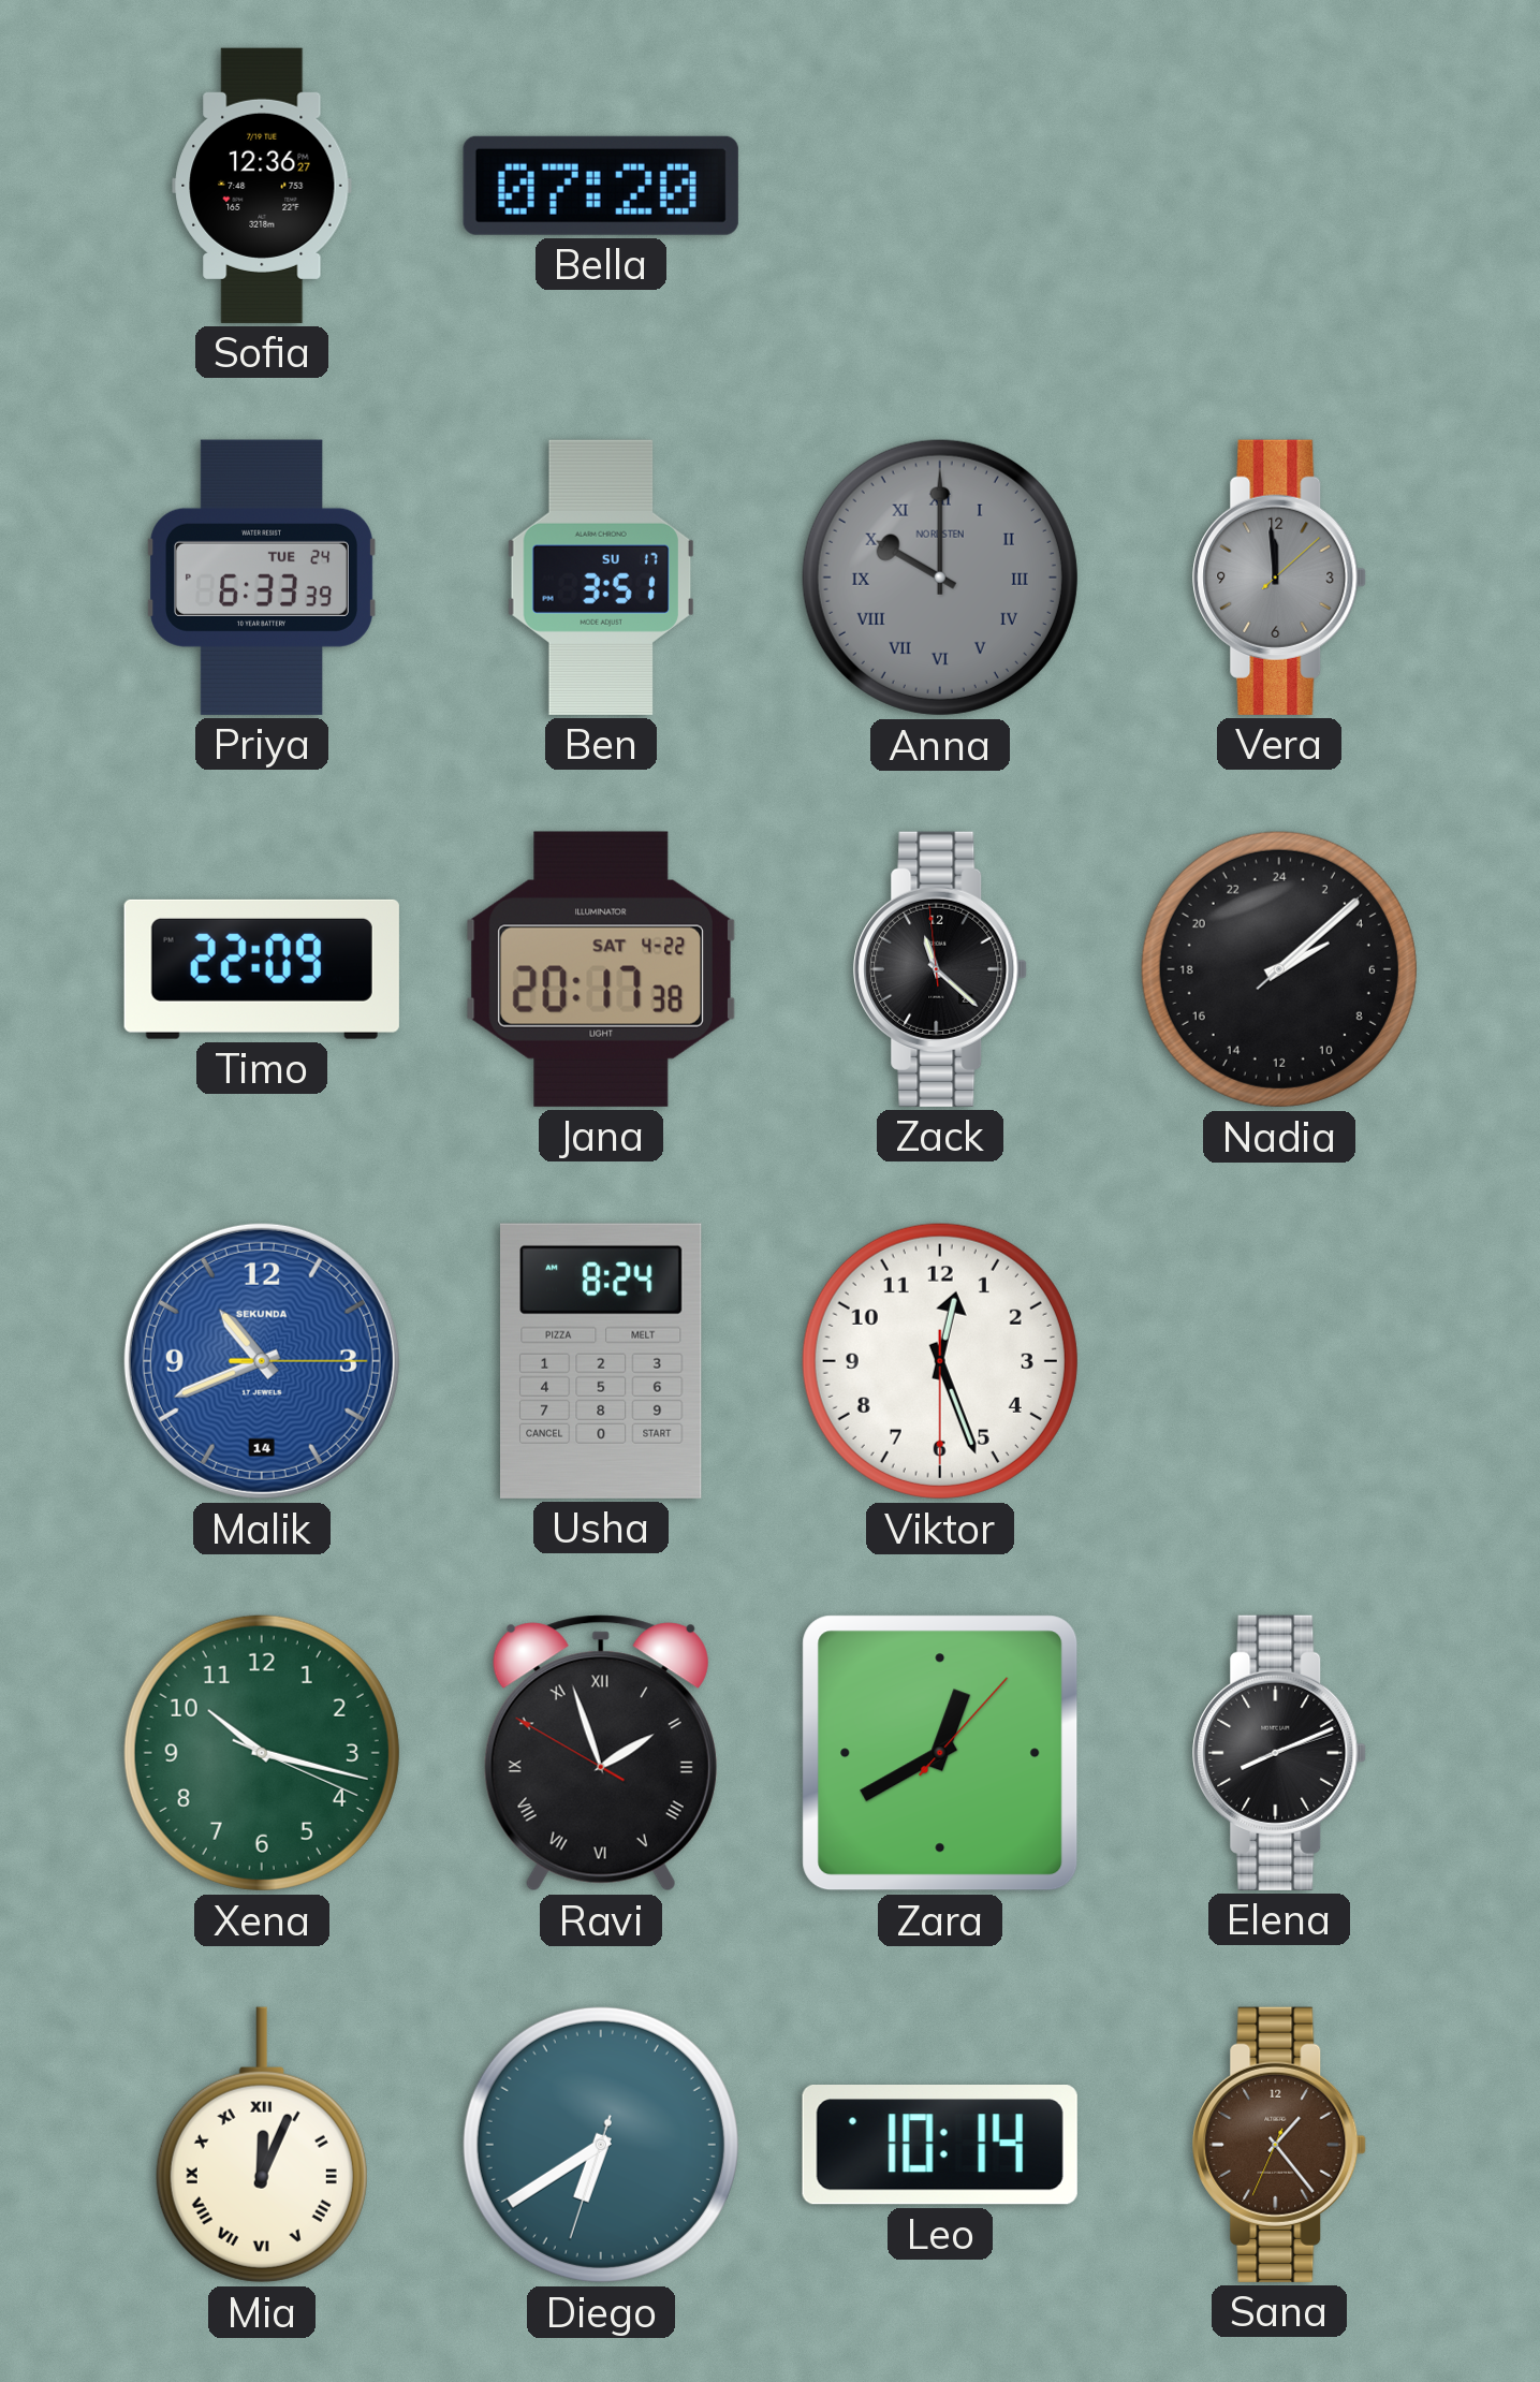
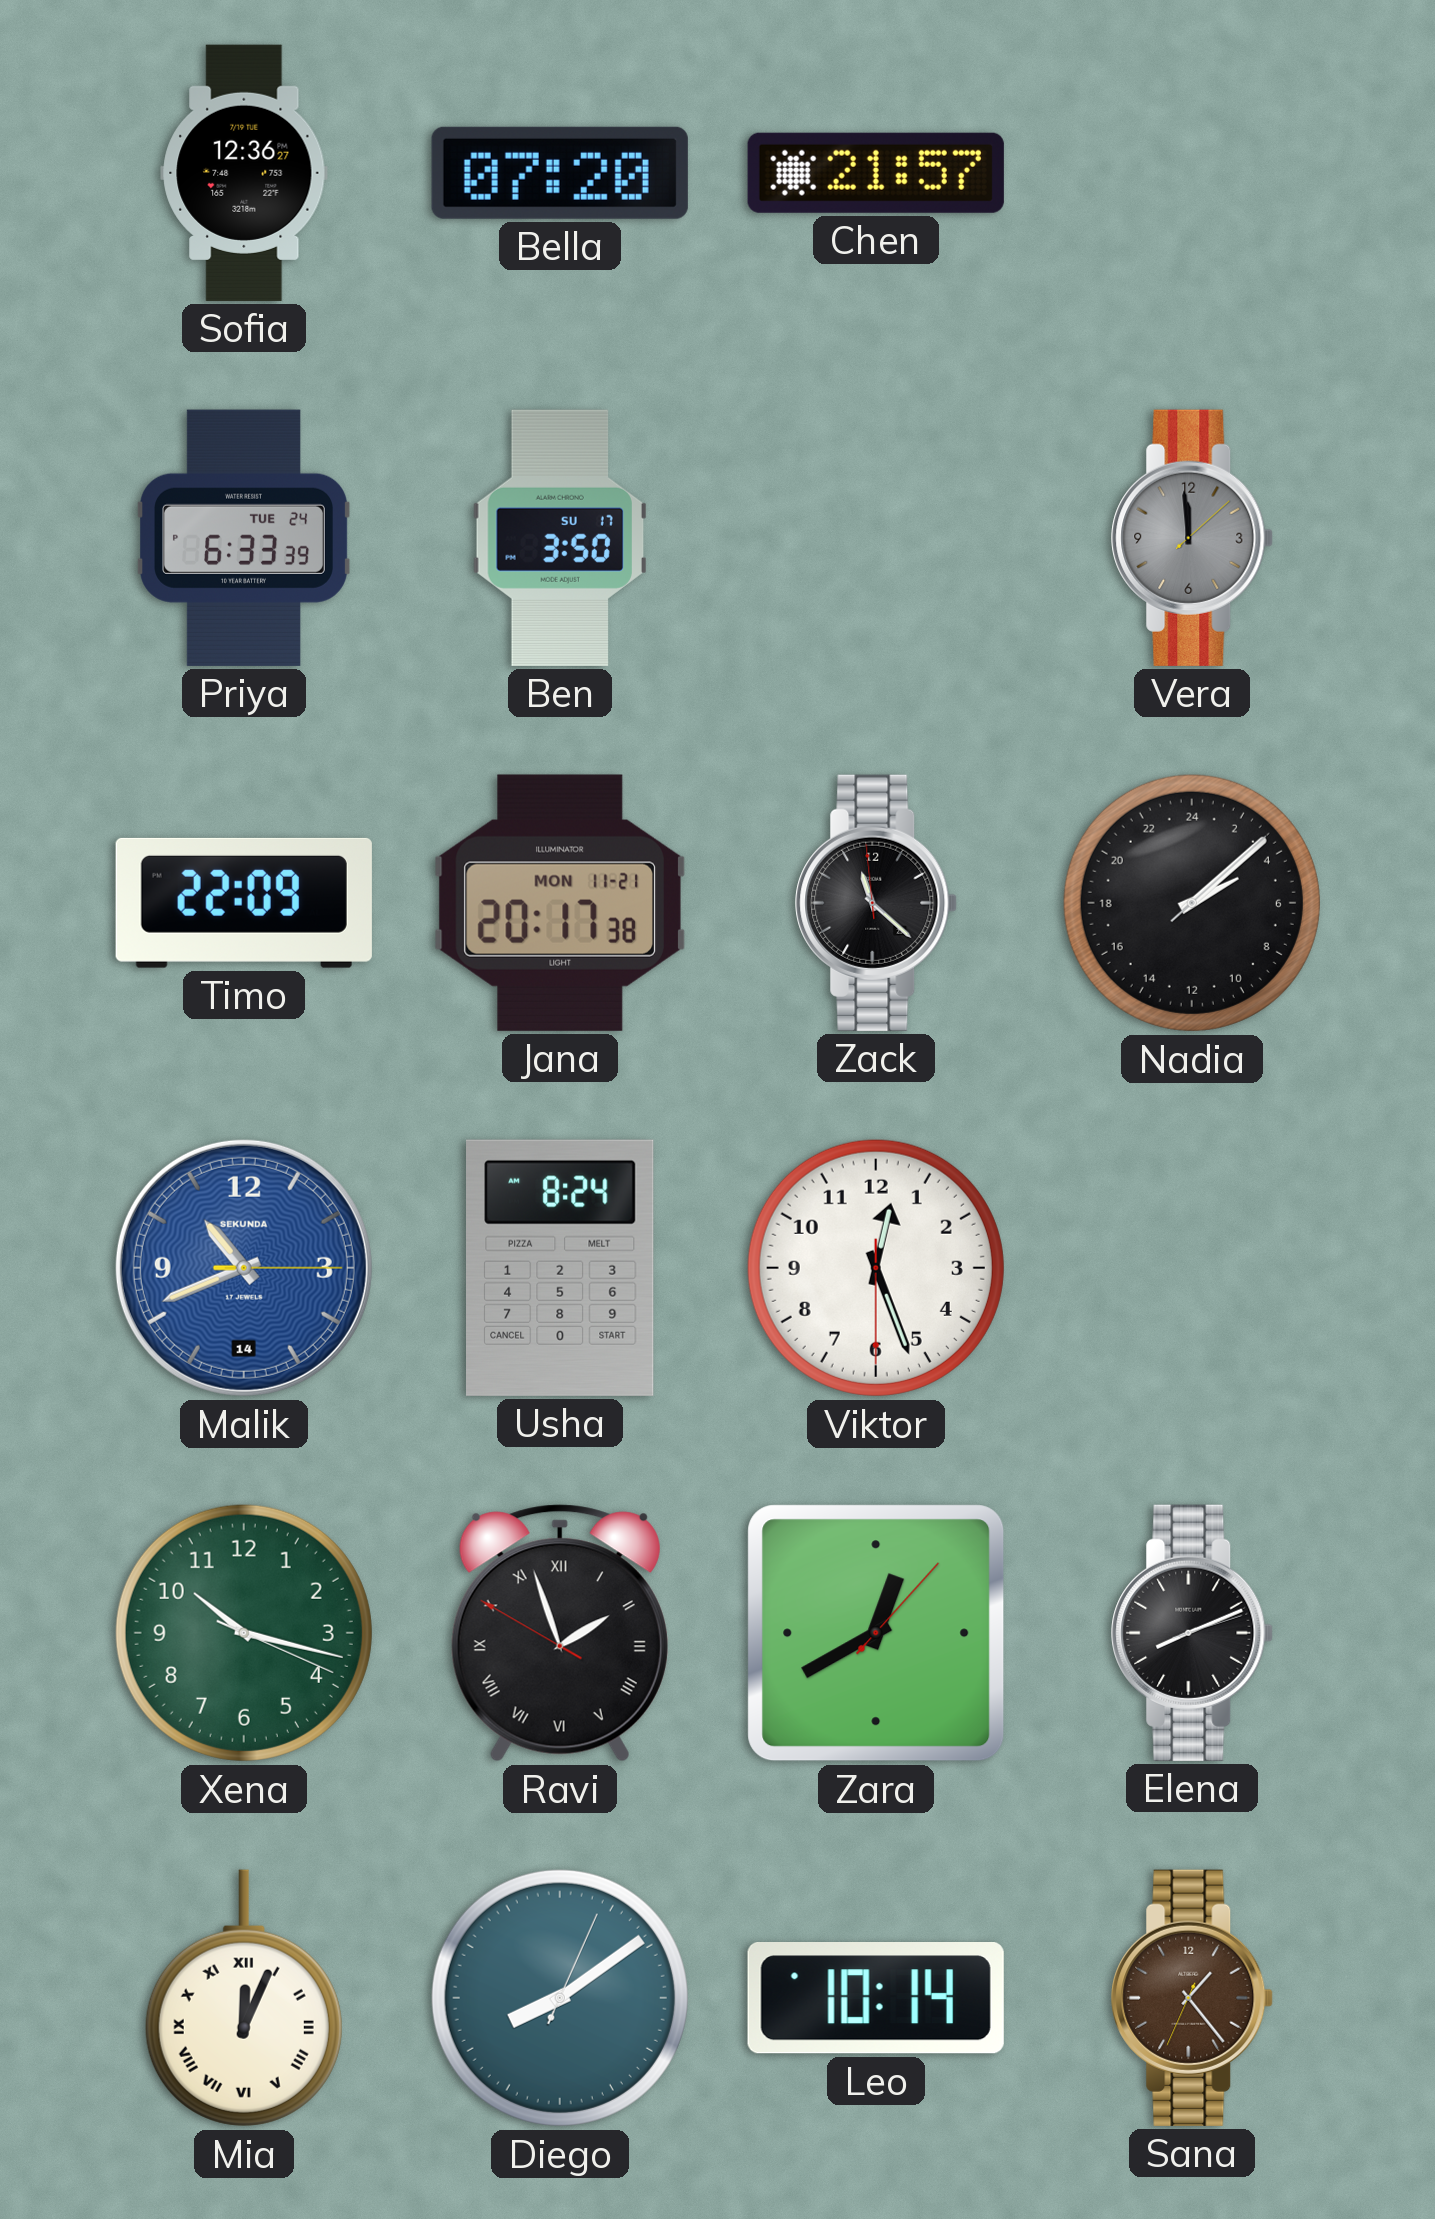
Chen: none -> 21:57
Ben: 3:51 -> 3:50
Anna: 10:00 -> none
Jana date: SAT 4-22 -> MON 11-21
Diego: 6:39 -> 8:09
